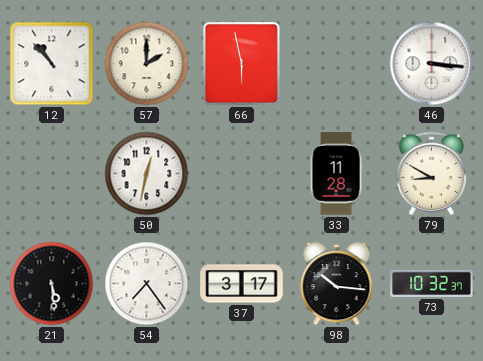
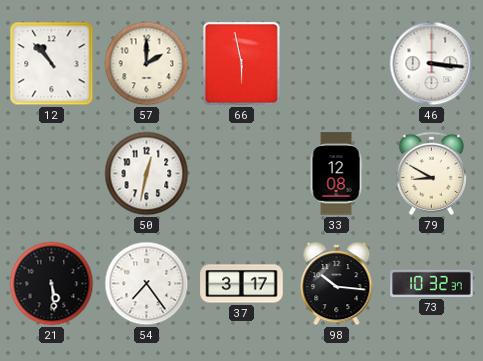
33: 11:28 -> 12:08
